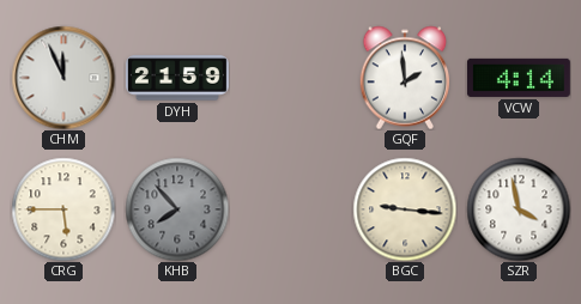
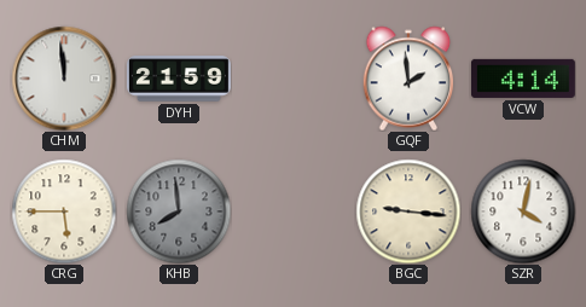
CHM: 11:56 -> 11:59
KHB: 7:53 -> 7:59
SZR: 3:58 -> 4:02
